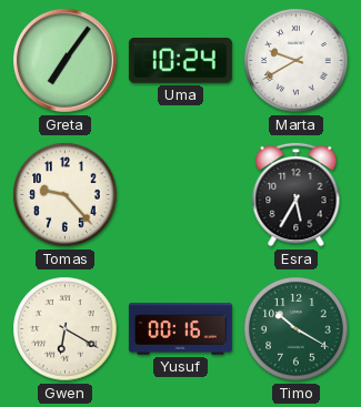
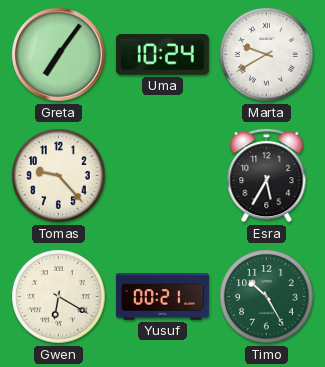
Yusuf: 00:16 -> 00:21
Timo: 10:20 -> 10:25
